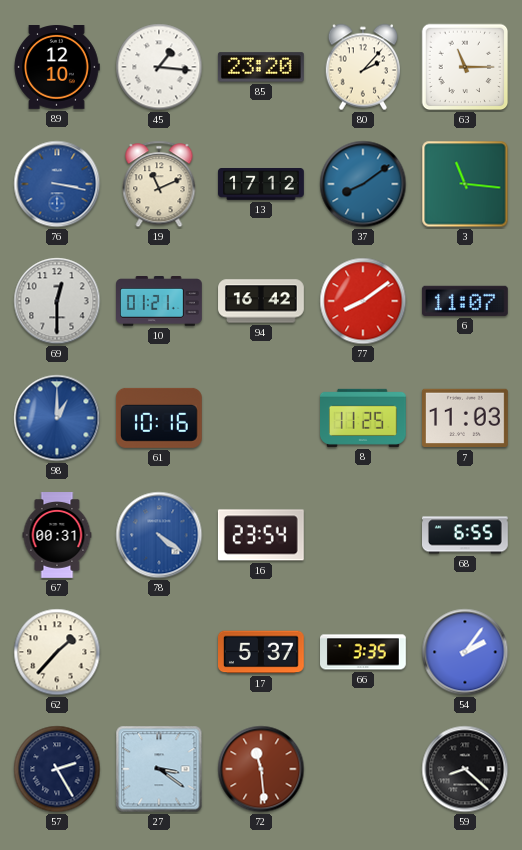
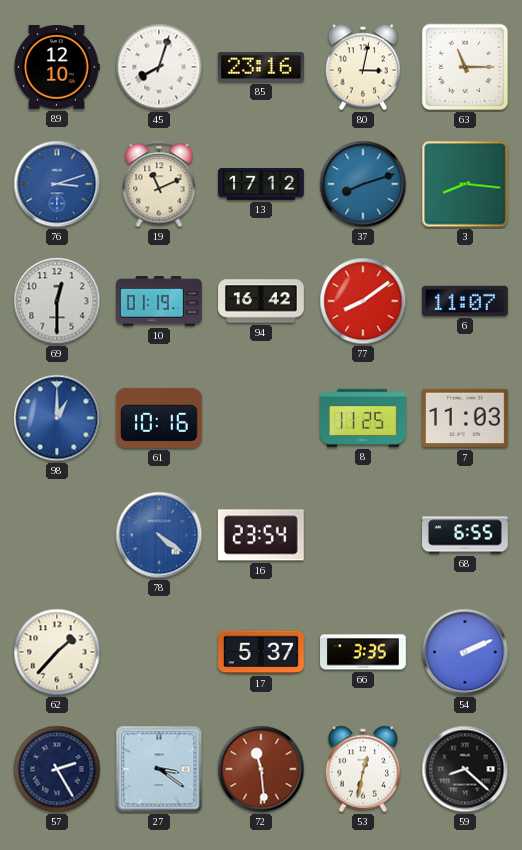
45: 1:16 -> 8:03
85: 23:20 -> 23:16
80: 2:07 -> 3:02
76: 3:17 -> 3:12
37: 8:09 -> 8:12
3: 11:16 -> 8:16
10: 01:21 -> 01:19
67: 00:31 -> none
54: 2:06 -> 2:11
53: none -> 12:32
